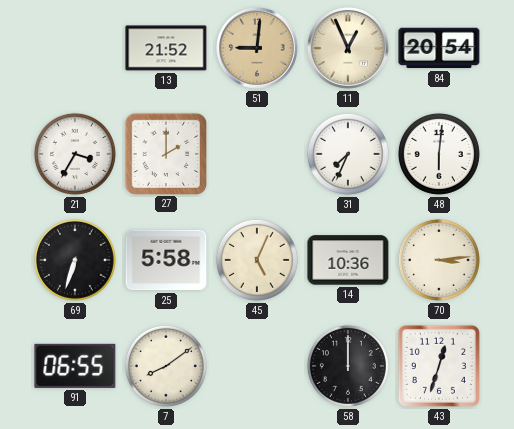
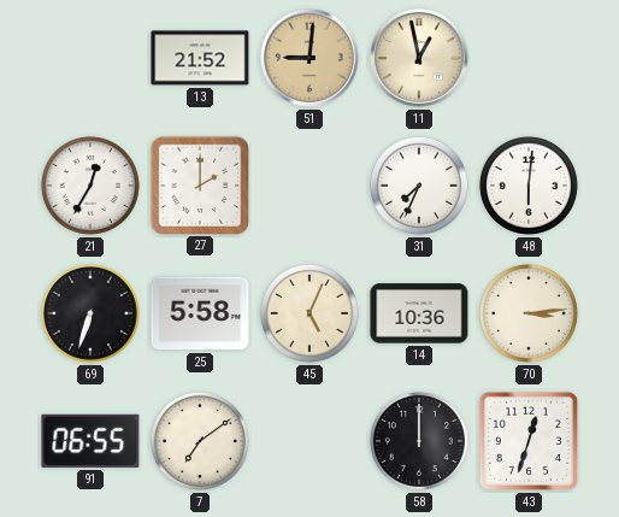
11: 12:56 -> 12:58
84: 20:54 -> none
21: 3:35 -> 12:35
7: 8:09 -> 7:09
